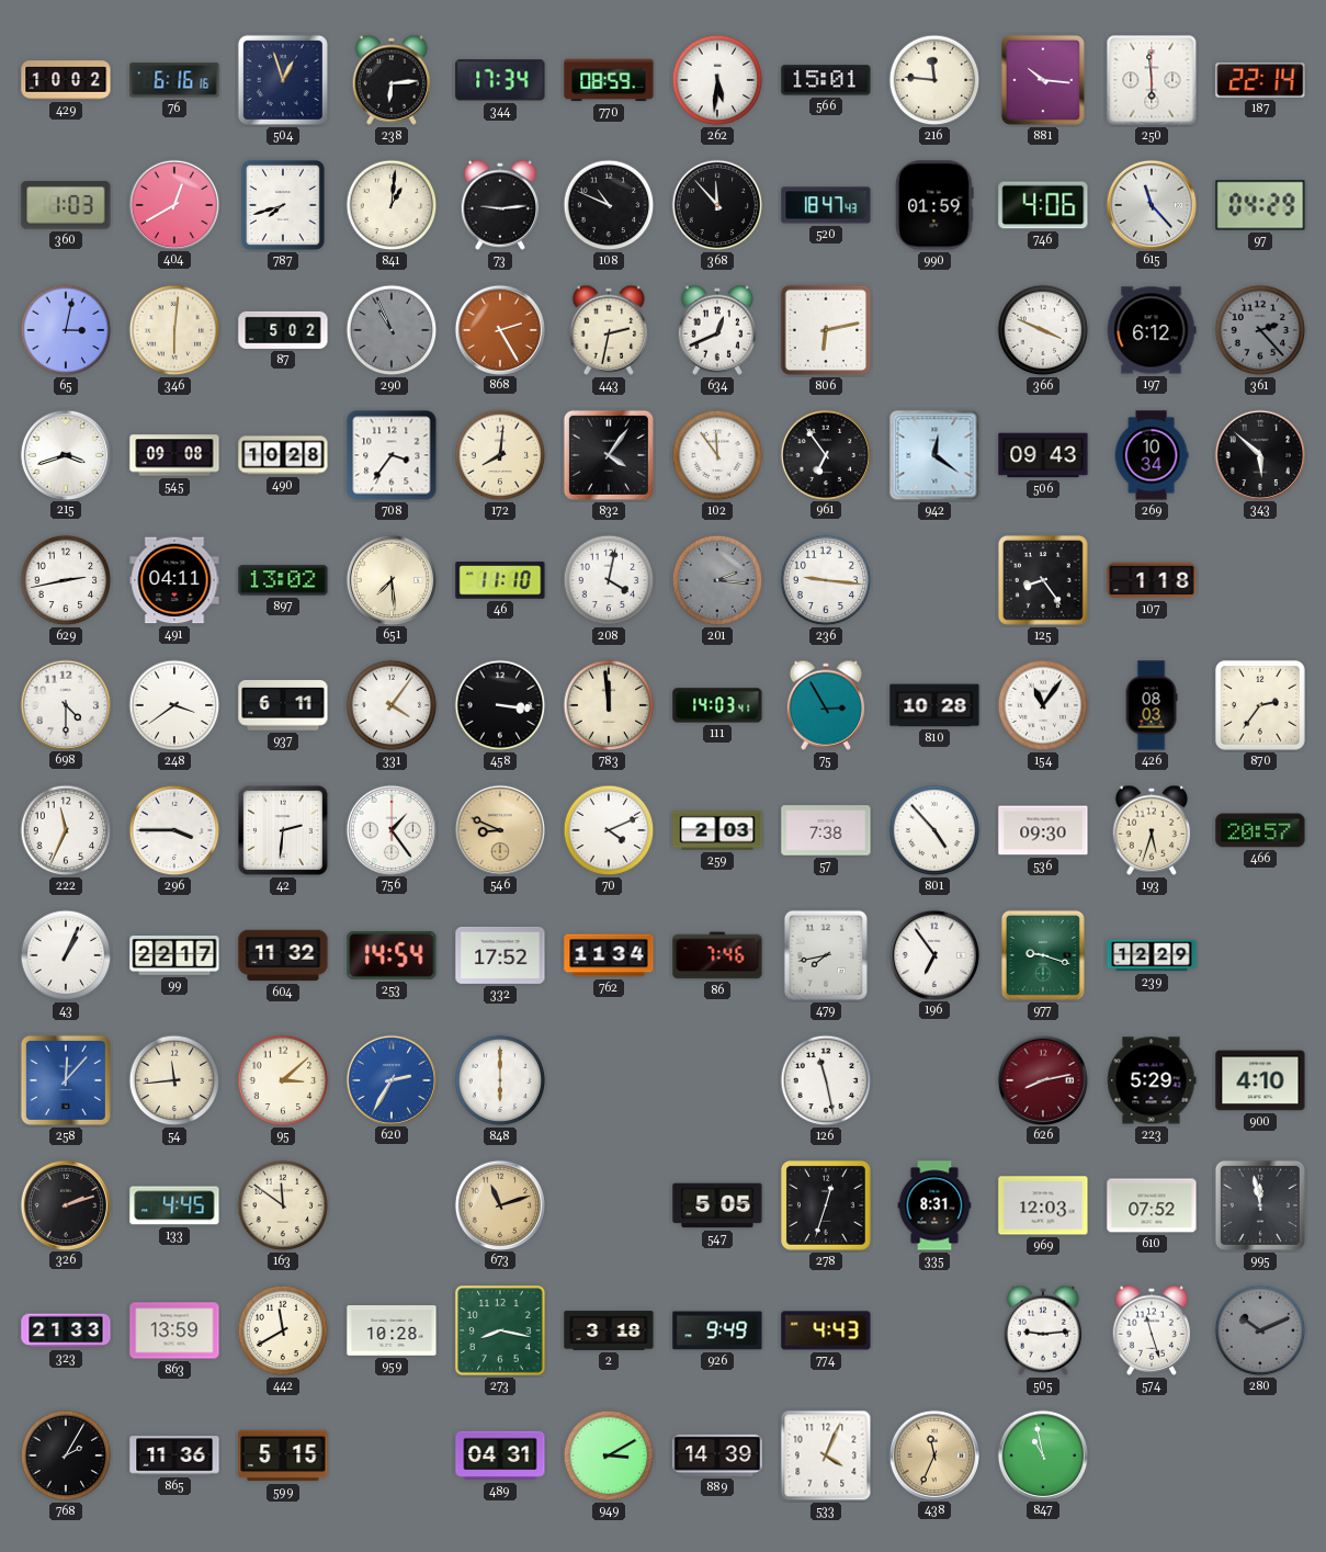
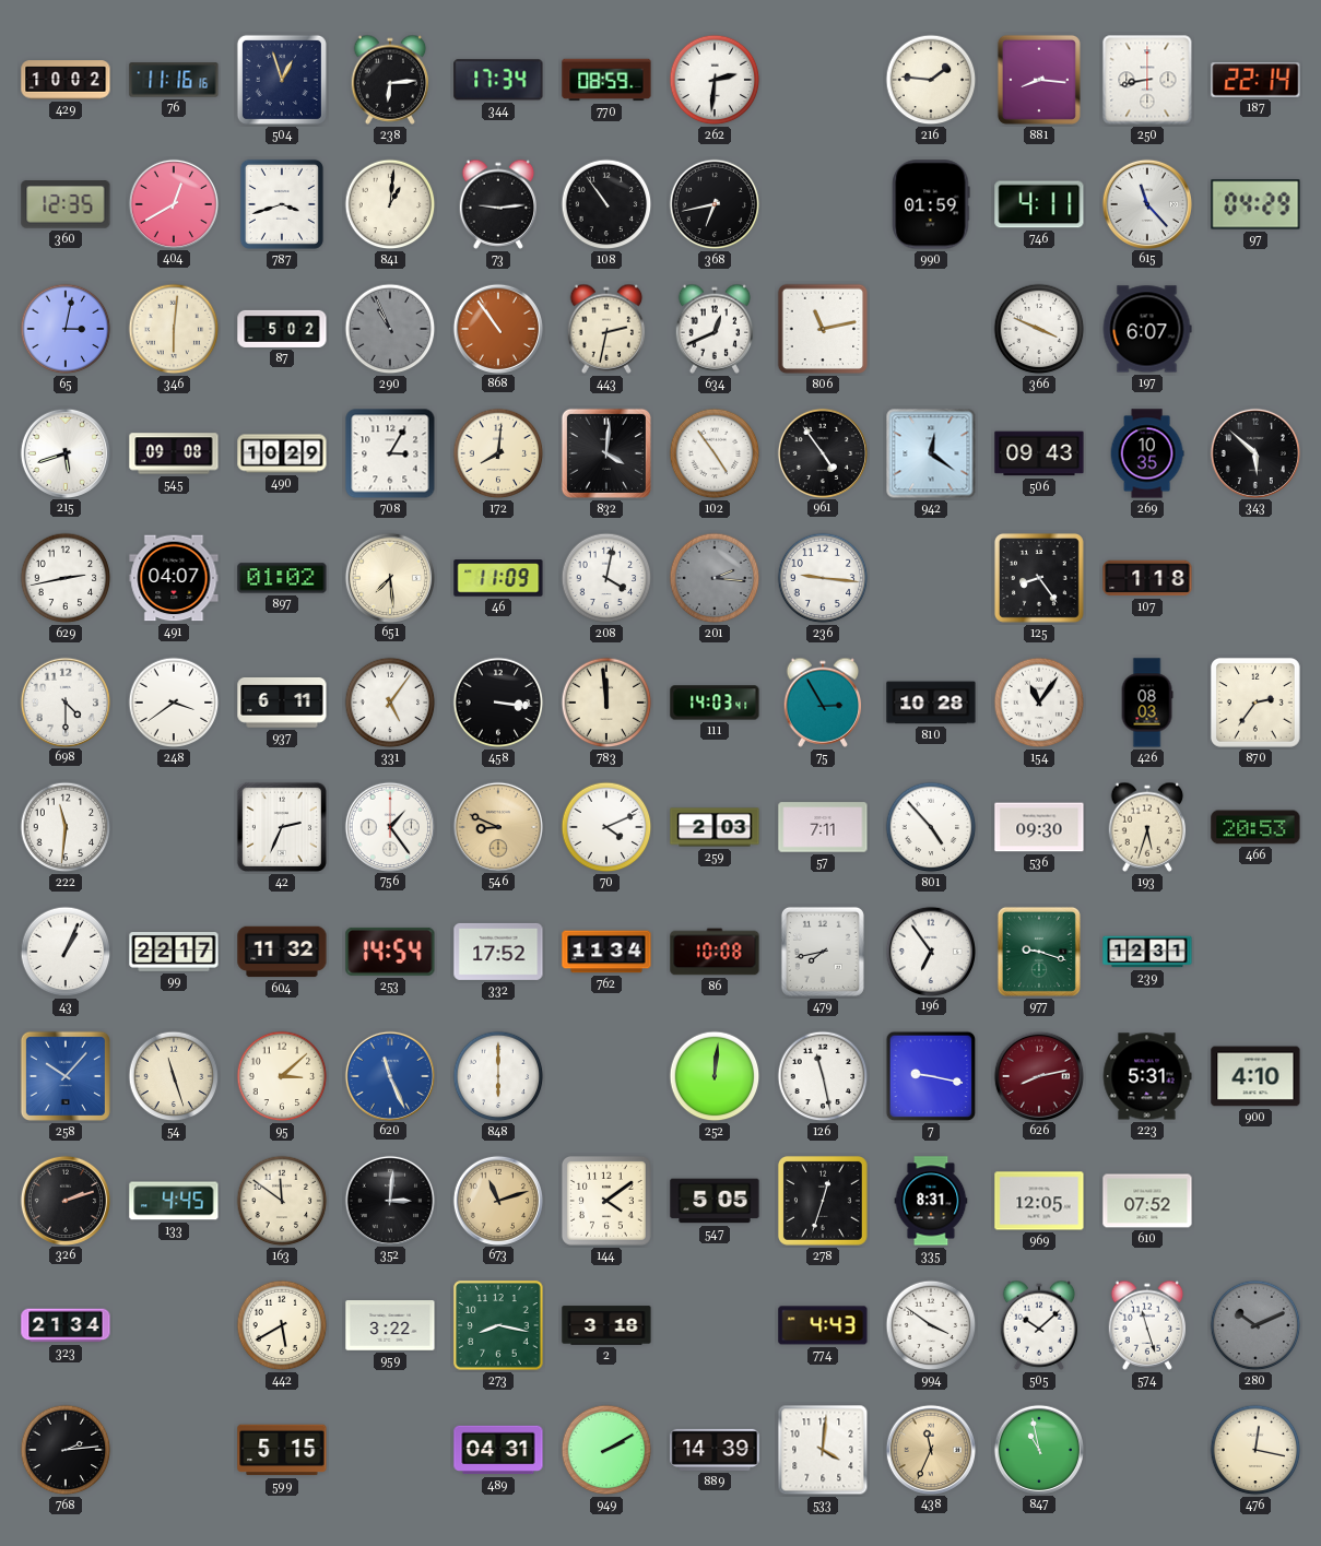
76: 6:16 -> 11:16
262: 5:31 -> 2:31
566: 15:01 -> none
216: 11:46 -> 1:46
881: 10:16 -> 8:16
250: 5:59 -> 8:43
360: 1:03 -> 12:35
787: 7:42 -> 3:42
108: 10:49 -> 10:54
368: 11:53 -> 6:43
520: 18:47 -> none
746: 4:06 -> 4:11
868: 2:25 -> 10:54
806: 6:13 -> 11:13
197: 6:12 -> 6:07
361: 2:23 -> none
215: 3:42 -> 5:42
490: 10:28 -> 10:29
708: 3:36 -> 3:05
832: 4:06 -> 4:01
102: 11:54 -> 4:54
961: 6:54 -> 4:54
269: 10:34 -> 10:35
491: 04:11 -> 04:07
897: 13:02 -> 01:02
46: 11:10 -> 11:09
331: 4:06 -> 5:06
222: 11:34 -> 11:31
296: 3:45 -> none
42: 2:31 -> 2:34
57: 7:38 -> 7:11
466: 20:57 -> 20:53
86: 7:46 -> 10:08
239: 12:29 -> 12:31
258: 12:07 -> 10:07
54: 11:44 -> 11:27
620: 2:35 -> 11:26
252: none -> 12:01
7: none -> 9:17
223: 5:29 -> 5:31
352: none -> 3:01
144: none -> 4:09
969: 12:03 -> 12:05
995: 11:58 -> none
323: 21:33 -> 21:34
863: 13:59 -> none
442: 11:40 -> 5:40
959: 10:28 -> 3:22
926: 9:49 -> none
994: none -> 3:51
505: 9:14 -> 10:08
768: 2:05 -> 2:14
865: 11:36 -> none
949: 3:10 -> 2:10
533: 4:04 -> 4:01
476: none -> 12:17
